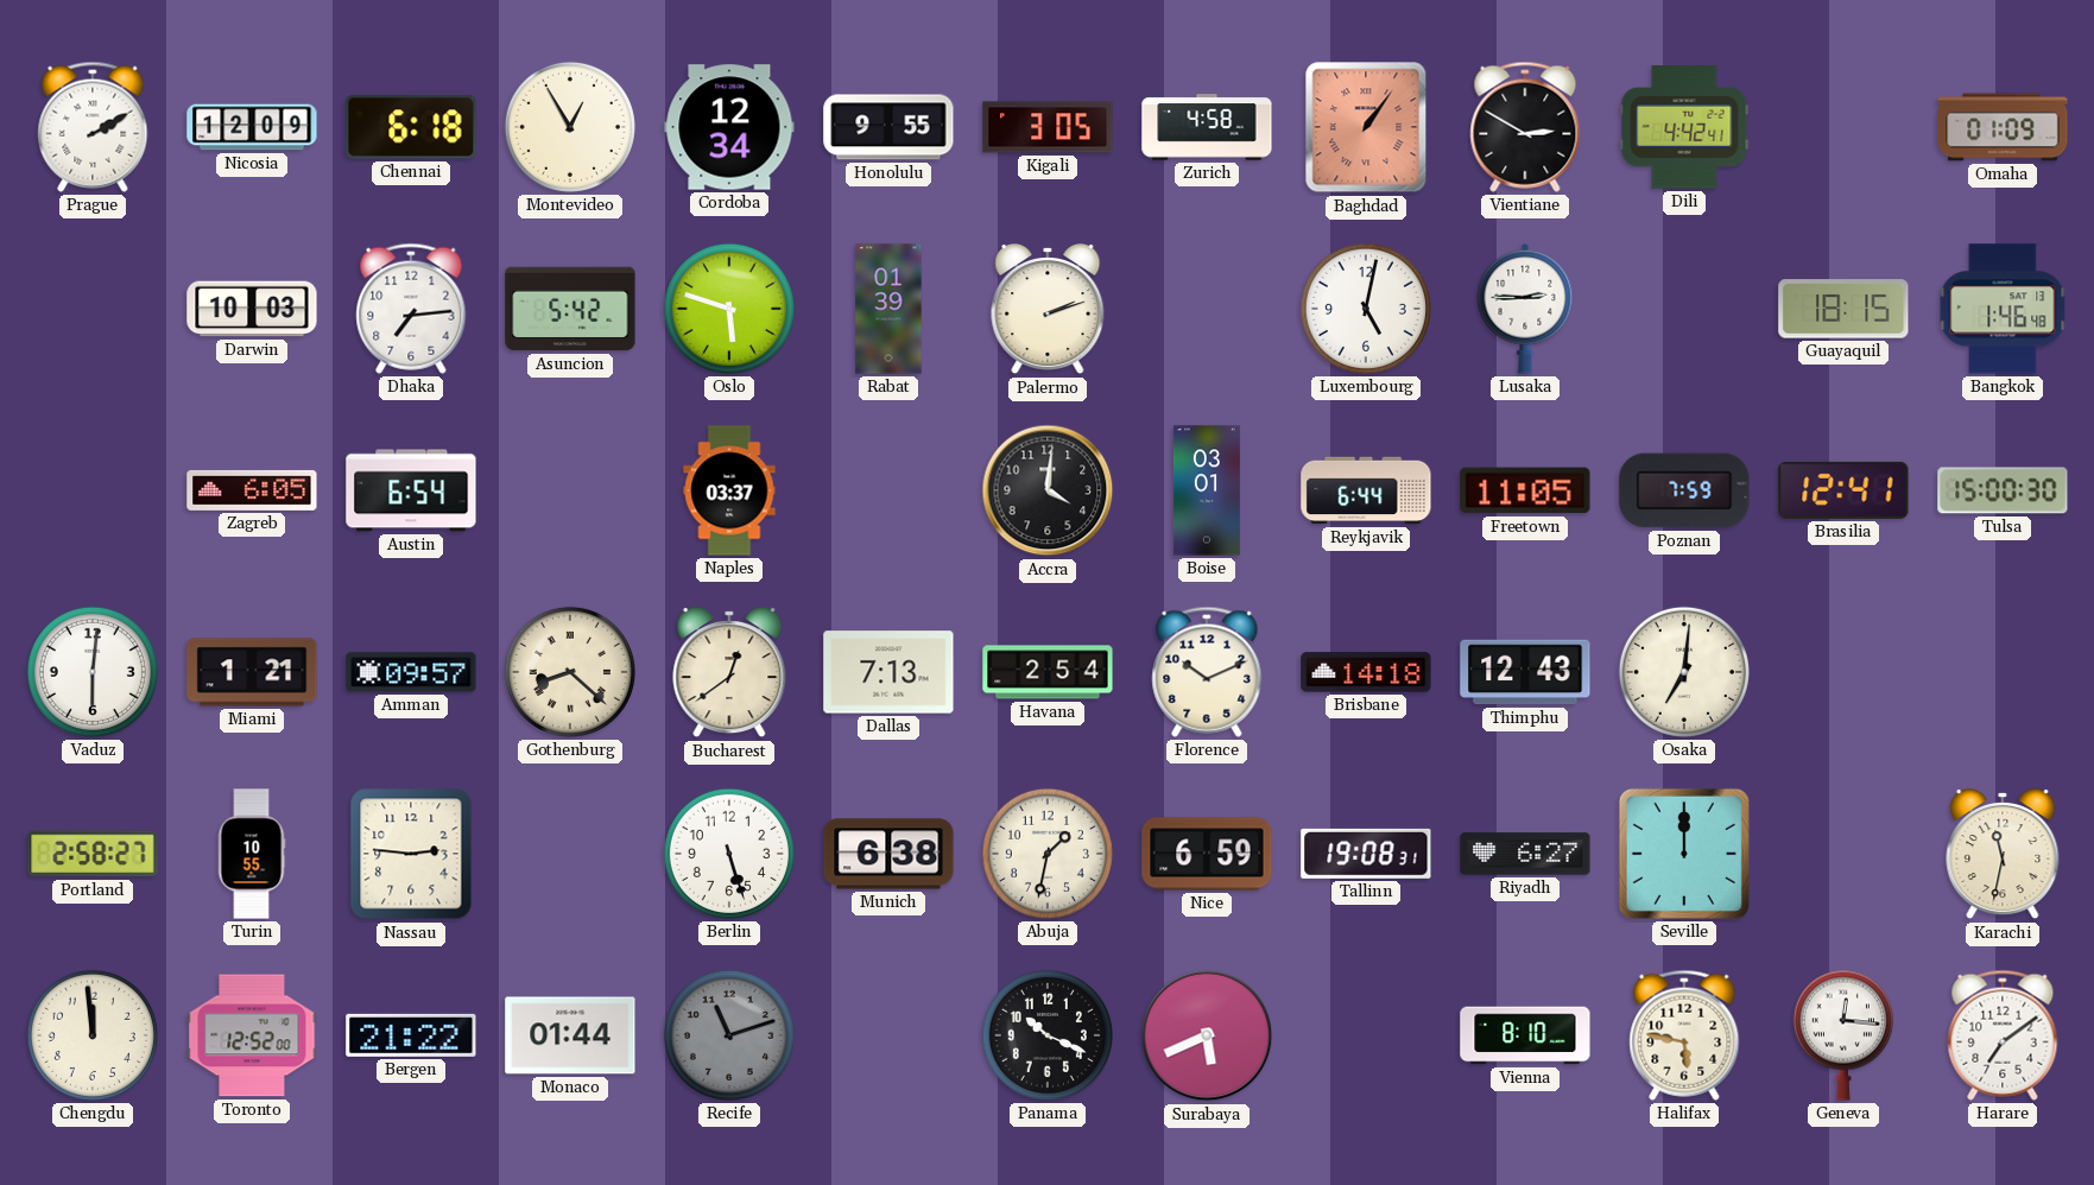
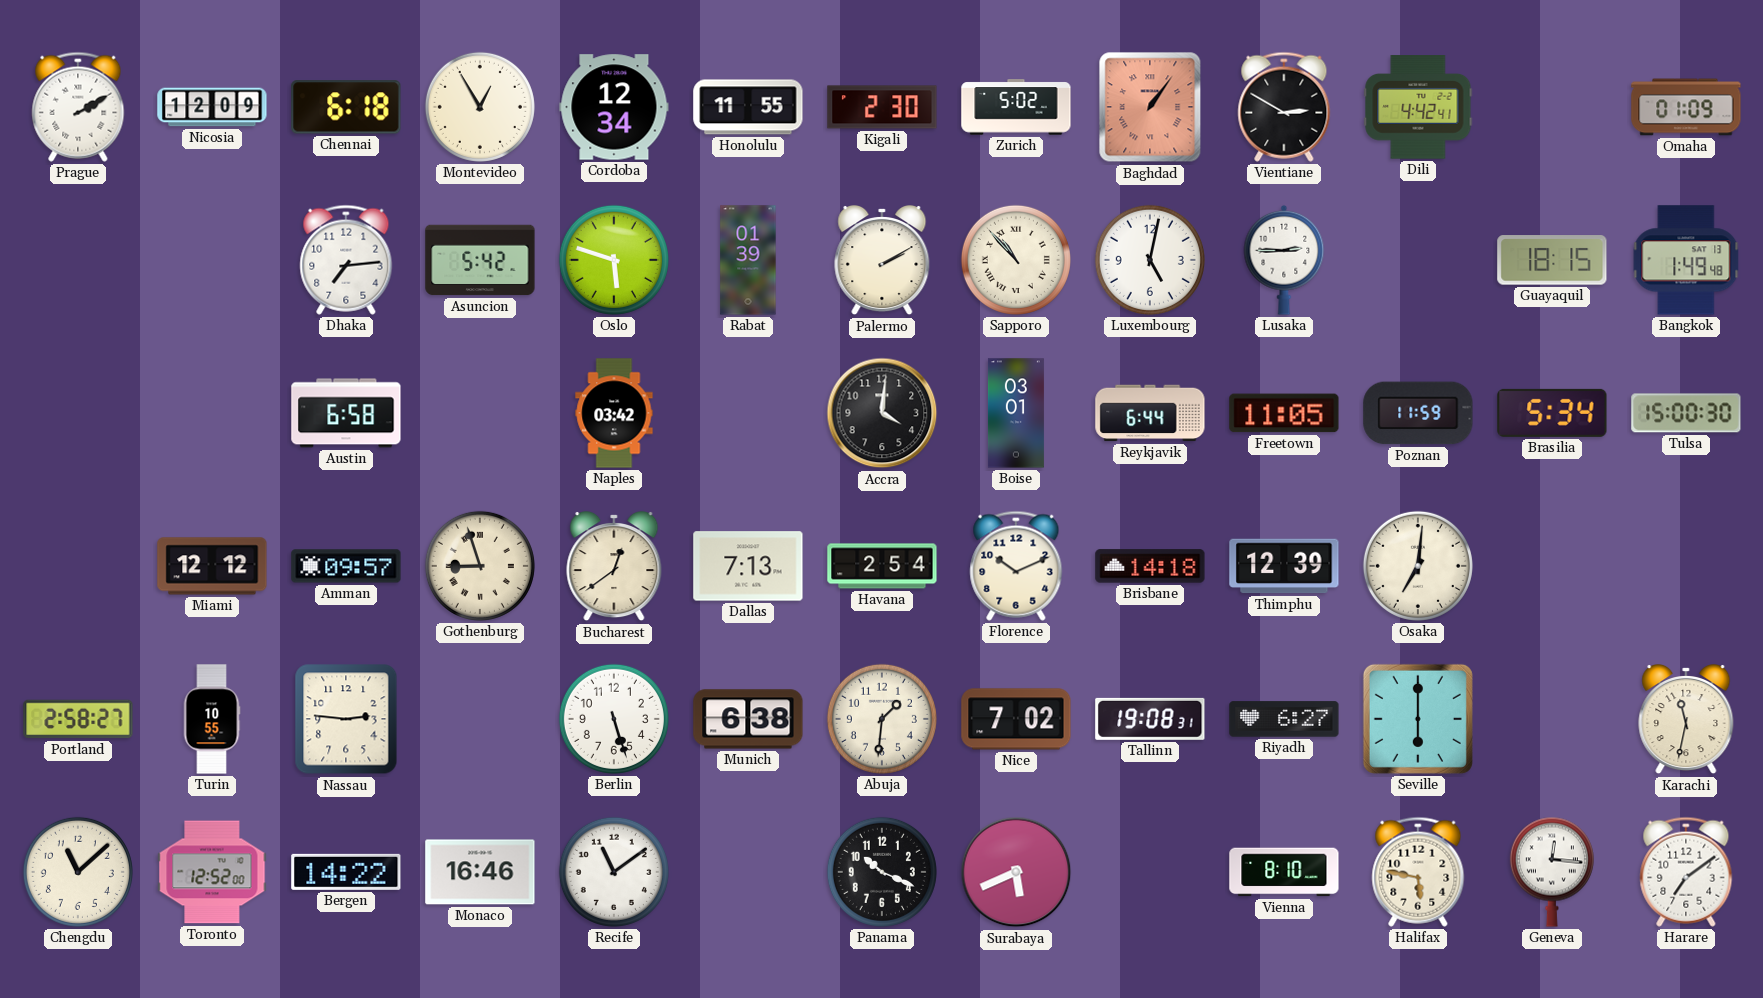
Honolulu: 9:55 -> 11:55
Kigali: 3:05 -> 2:30
Zurich: 4:58 -> 5:02
Darwin: 10:03 -> none
Palermo: 2:12 -> 2:10
Sapporo: none -> 10:53
Bangkok: 1:46 -> 1:49
Zagreb: 6:05 -> none
Austin: 6:54 -> 6:58
Naples: 03:37 -> 03:42
Poznan: 7:59 -> 11:59
Brasilia: 12:41 -> 5:34
Vaduz: 6:01 -> none
Miami: 1:21 -> 12:12
Gothenburg: 8:22 -> 8:57
Thimphu: 12:43 -> 12:39
Abuja: 1:32 -> 1:31
Nice: 6:59 -> 7:02
Seville: 12:00 -> 6:00
Chengdu: 11:59 -> 11:08
Bergen: 21:22 -> 14:22
Monaco: 01:44 -> 16:46
Recife: 11:12 -> 11:09
Recife dial: grey -> white
